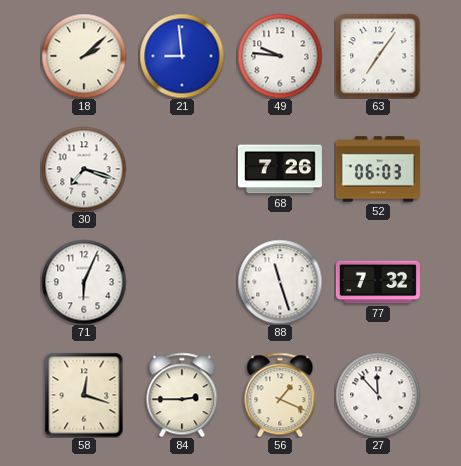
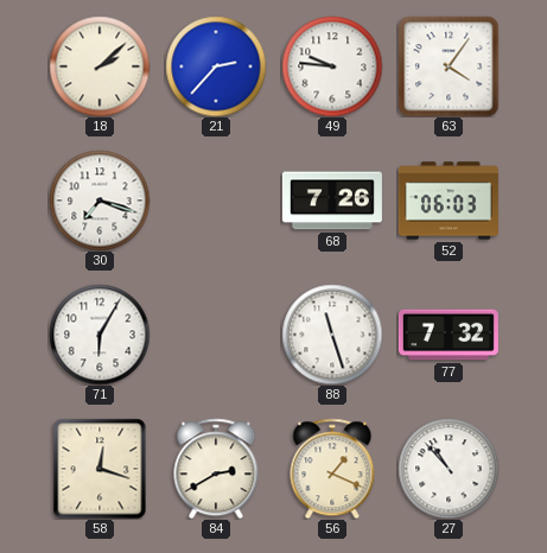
21: 8:59 -> 2:37
63: 7:06 -> 4:06
71: 6:04 -> 6:05
84: 2:45 -> 2:40
27: 11:53 -> 10:53
